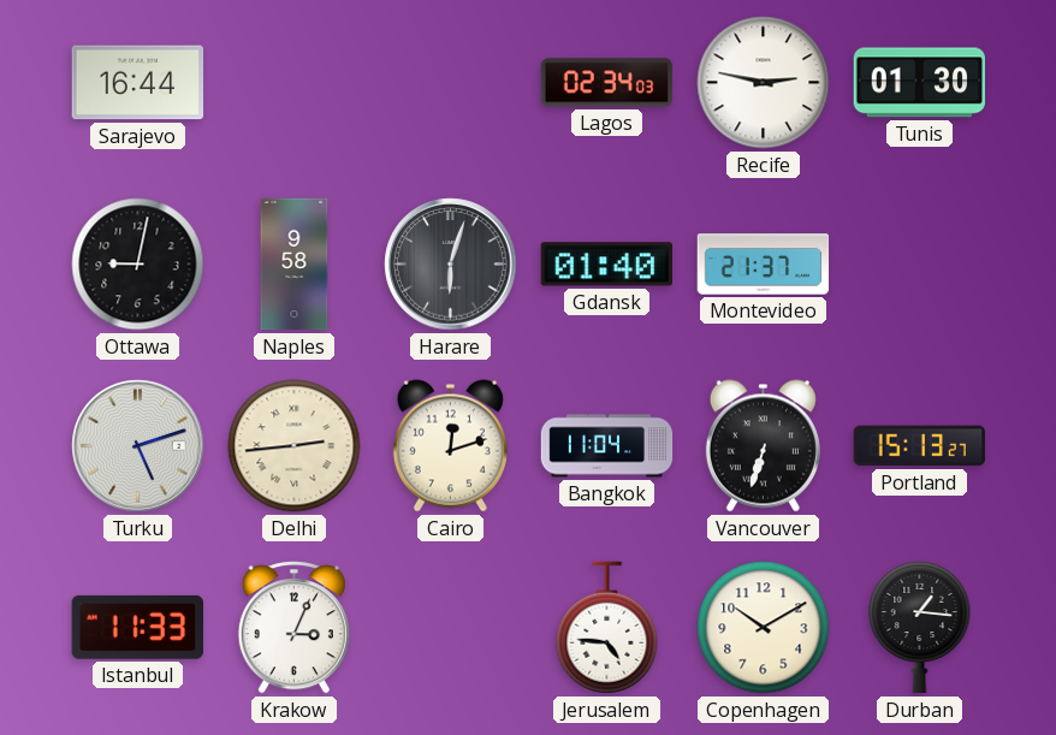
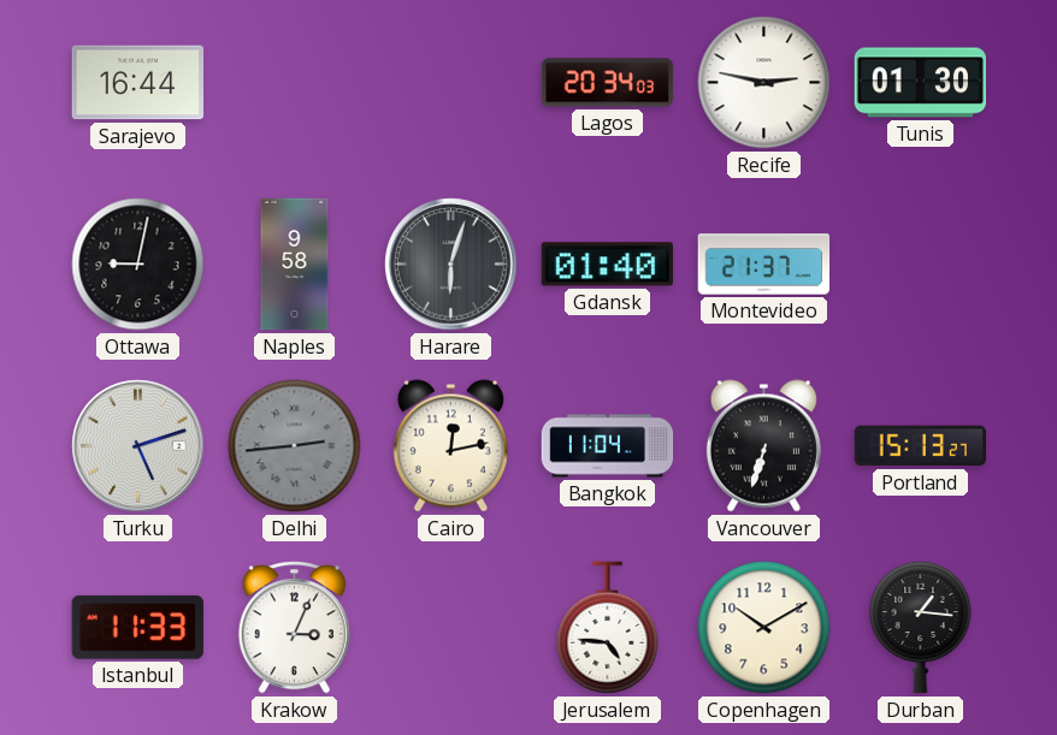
Lagos: 02:34 -> 20:34
Delhi dial: cream -> grey
Cairo: 12:12 -> 12:13
